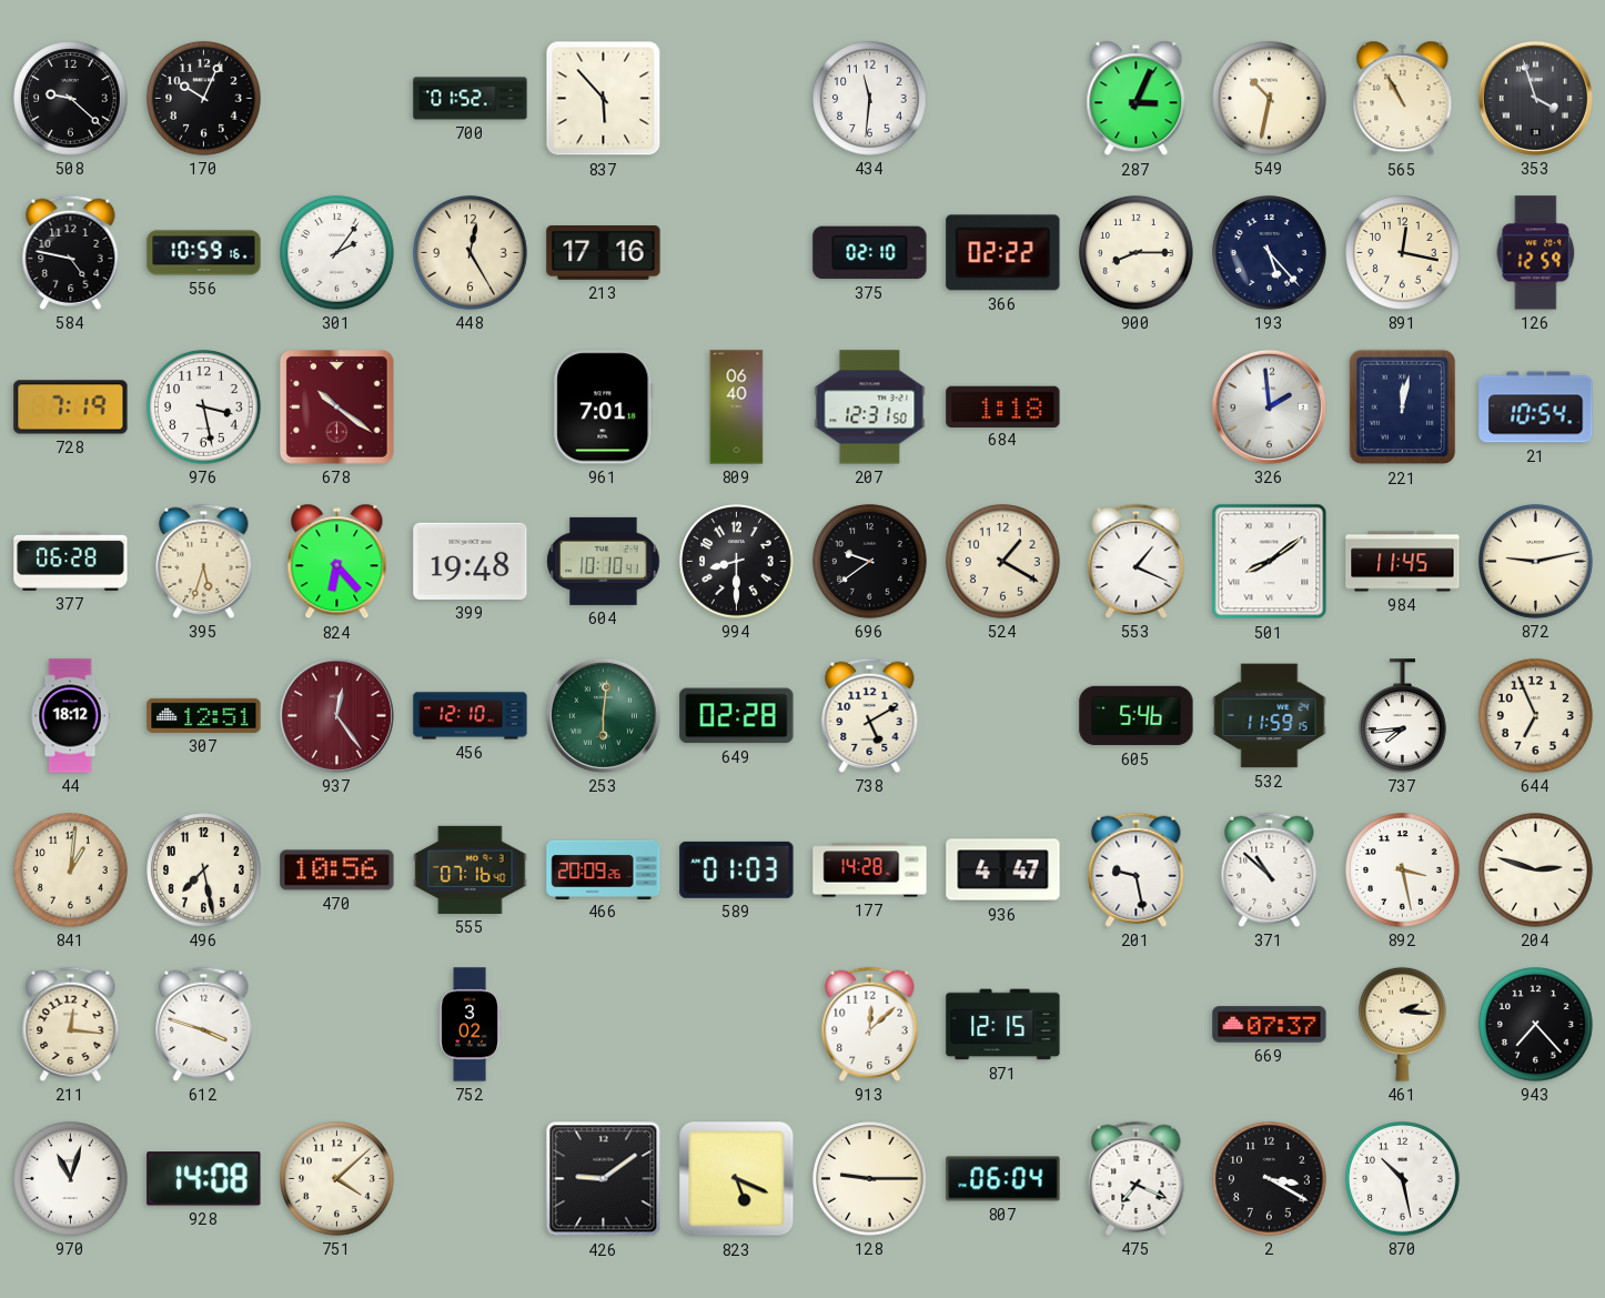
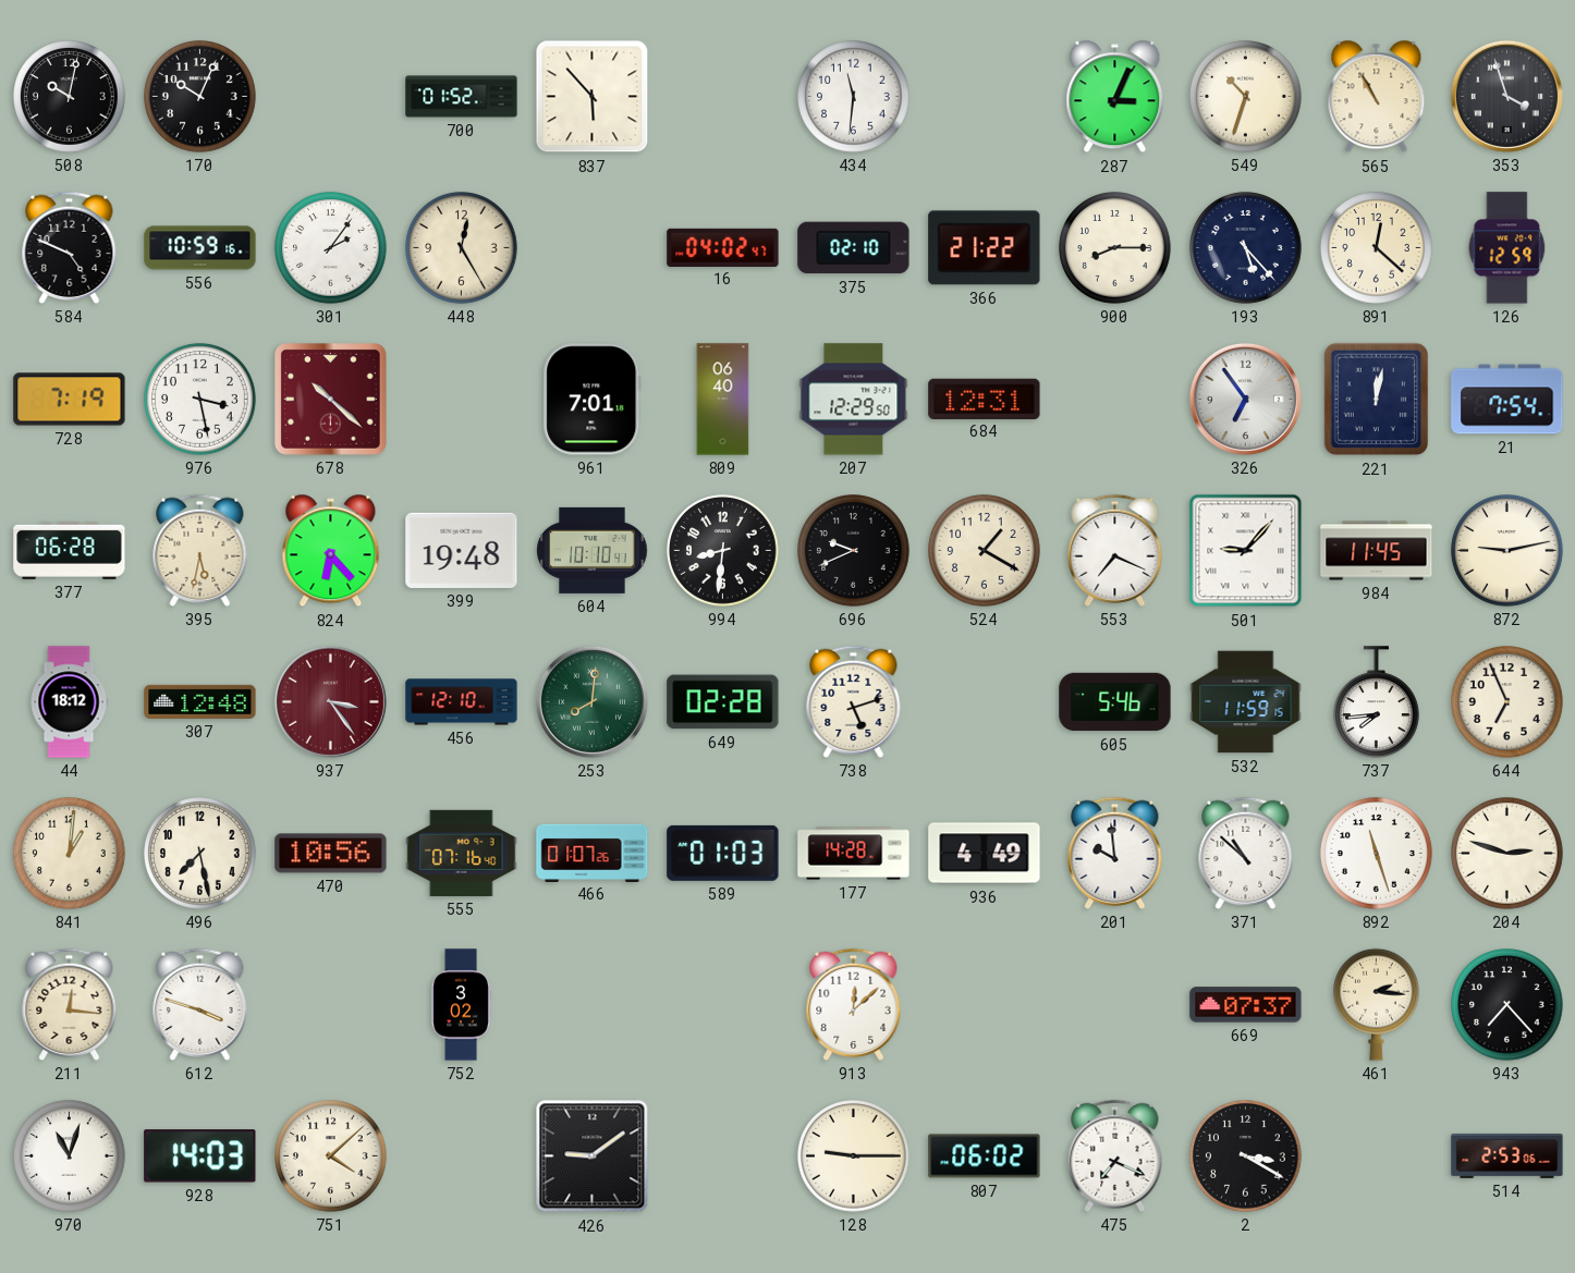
508: 9:22 -> 10:02
549: 10:32 -> 10:33
584: 4:47 -> 4:49
213: 17:16 -> none
16: none -> 04:02
366: 02:22 -> 21:22
891: 12:17 -> 12:22
678: 10:21 -> 10:22
207: 12:31 -> 12:29
684: 1:18 -> 12:31
326: 1:59 -> 6:54
21: 10:54 -> 7:54
395: 5:33 -> 5:32
994: 8:30 -> 8:31
696: 9:39 -> 9:41
553: 1:19 -> 7:19
501: 8:09 -> 9:07
307: 12:51 -> 12:48
937: 12:24 -> 3:24
253: 6:01 -> 8:01
738: 5:10 -> 5:12
466: 20:09 -> 01:07
936: 4:47 -> 4:49
201: 9:28 -> 9:59
892: 3:28 -> 11:27
871: 12:15 -> none
928: 14:08 -> 14:03
823: 5:19 -> none
807: 06:04 -> 06:02
870: 10:28 -> none
514: none -> 2:53
